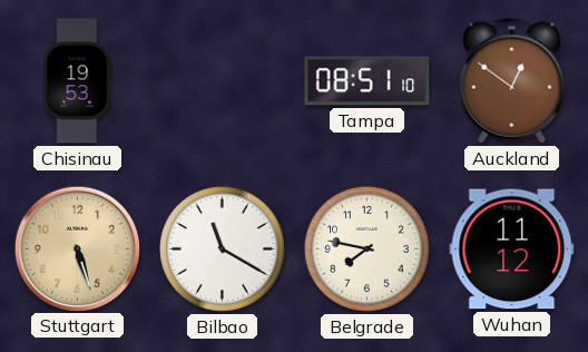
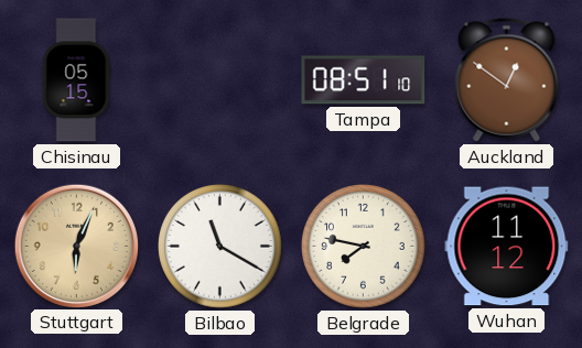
Chisinau: 19:53 -> 05:15
Stuttgart: 5:27 -> 6:04
